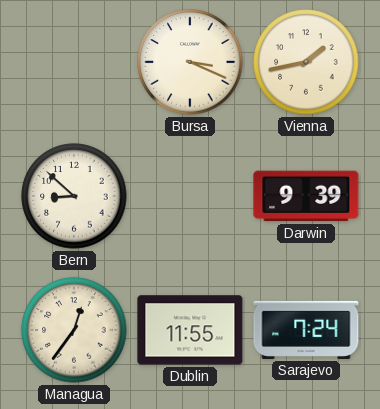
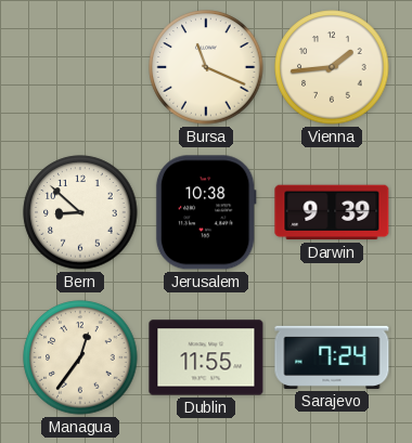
Bursa: 3:19 -> 11:19
Vienna: 1:43 -> 1:44
Jerusalem: none -> 10:38
